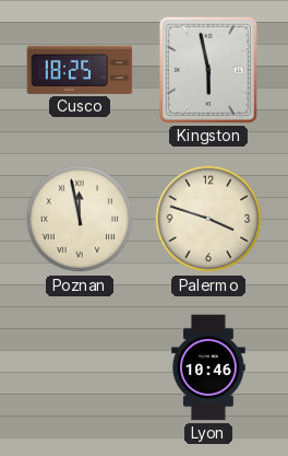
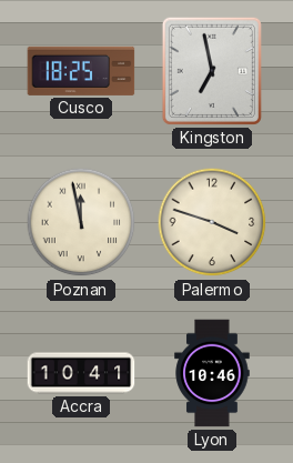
Kingston: 5:58 -> 6:58
Accra: none -> 10:41
